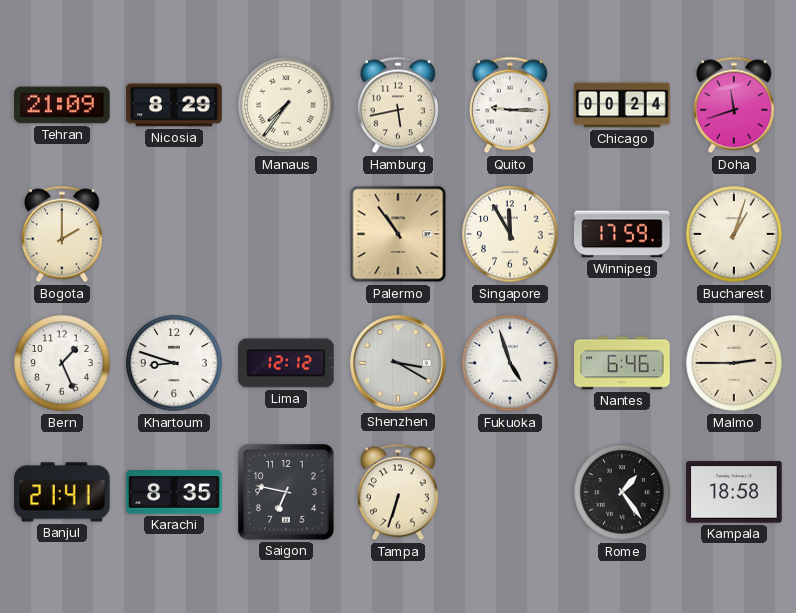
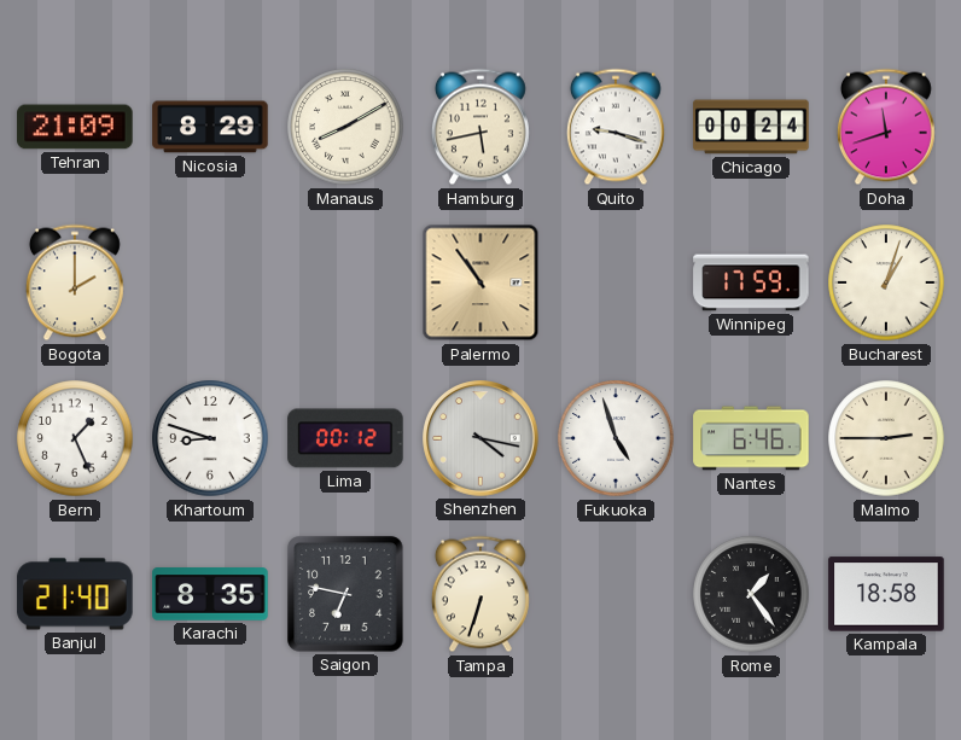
Manaus: 7:36 -> 8:10
Quito: 9:15 -> 9:18
Singapore: 11:55 -> none
Lima: 12:12 -> 00:12
Shenzhen: 3:20 -> 4:17
Banjul: 21:41 -> 21:40
